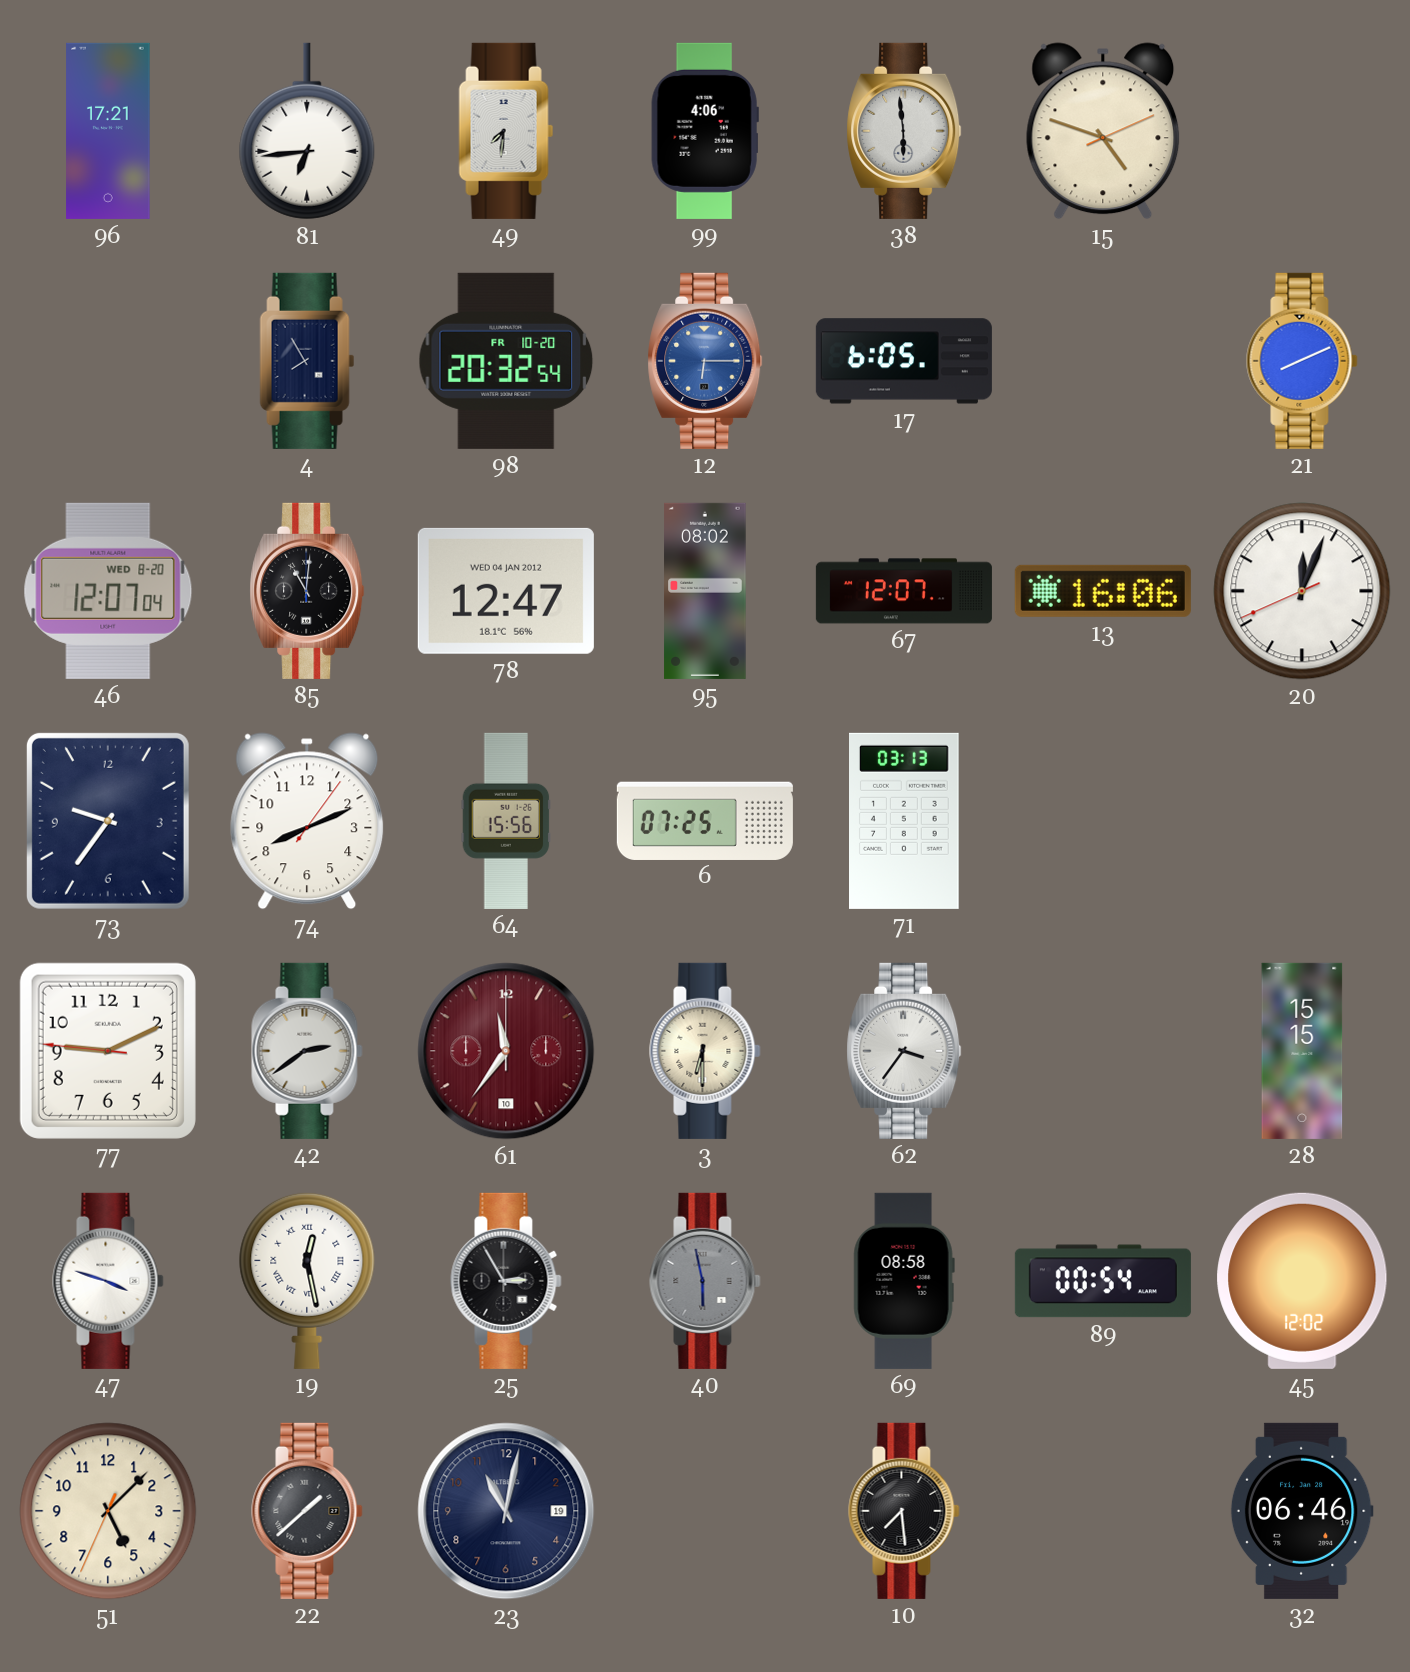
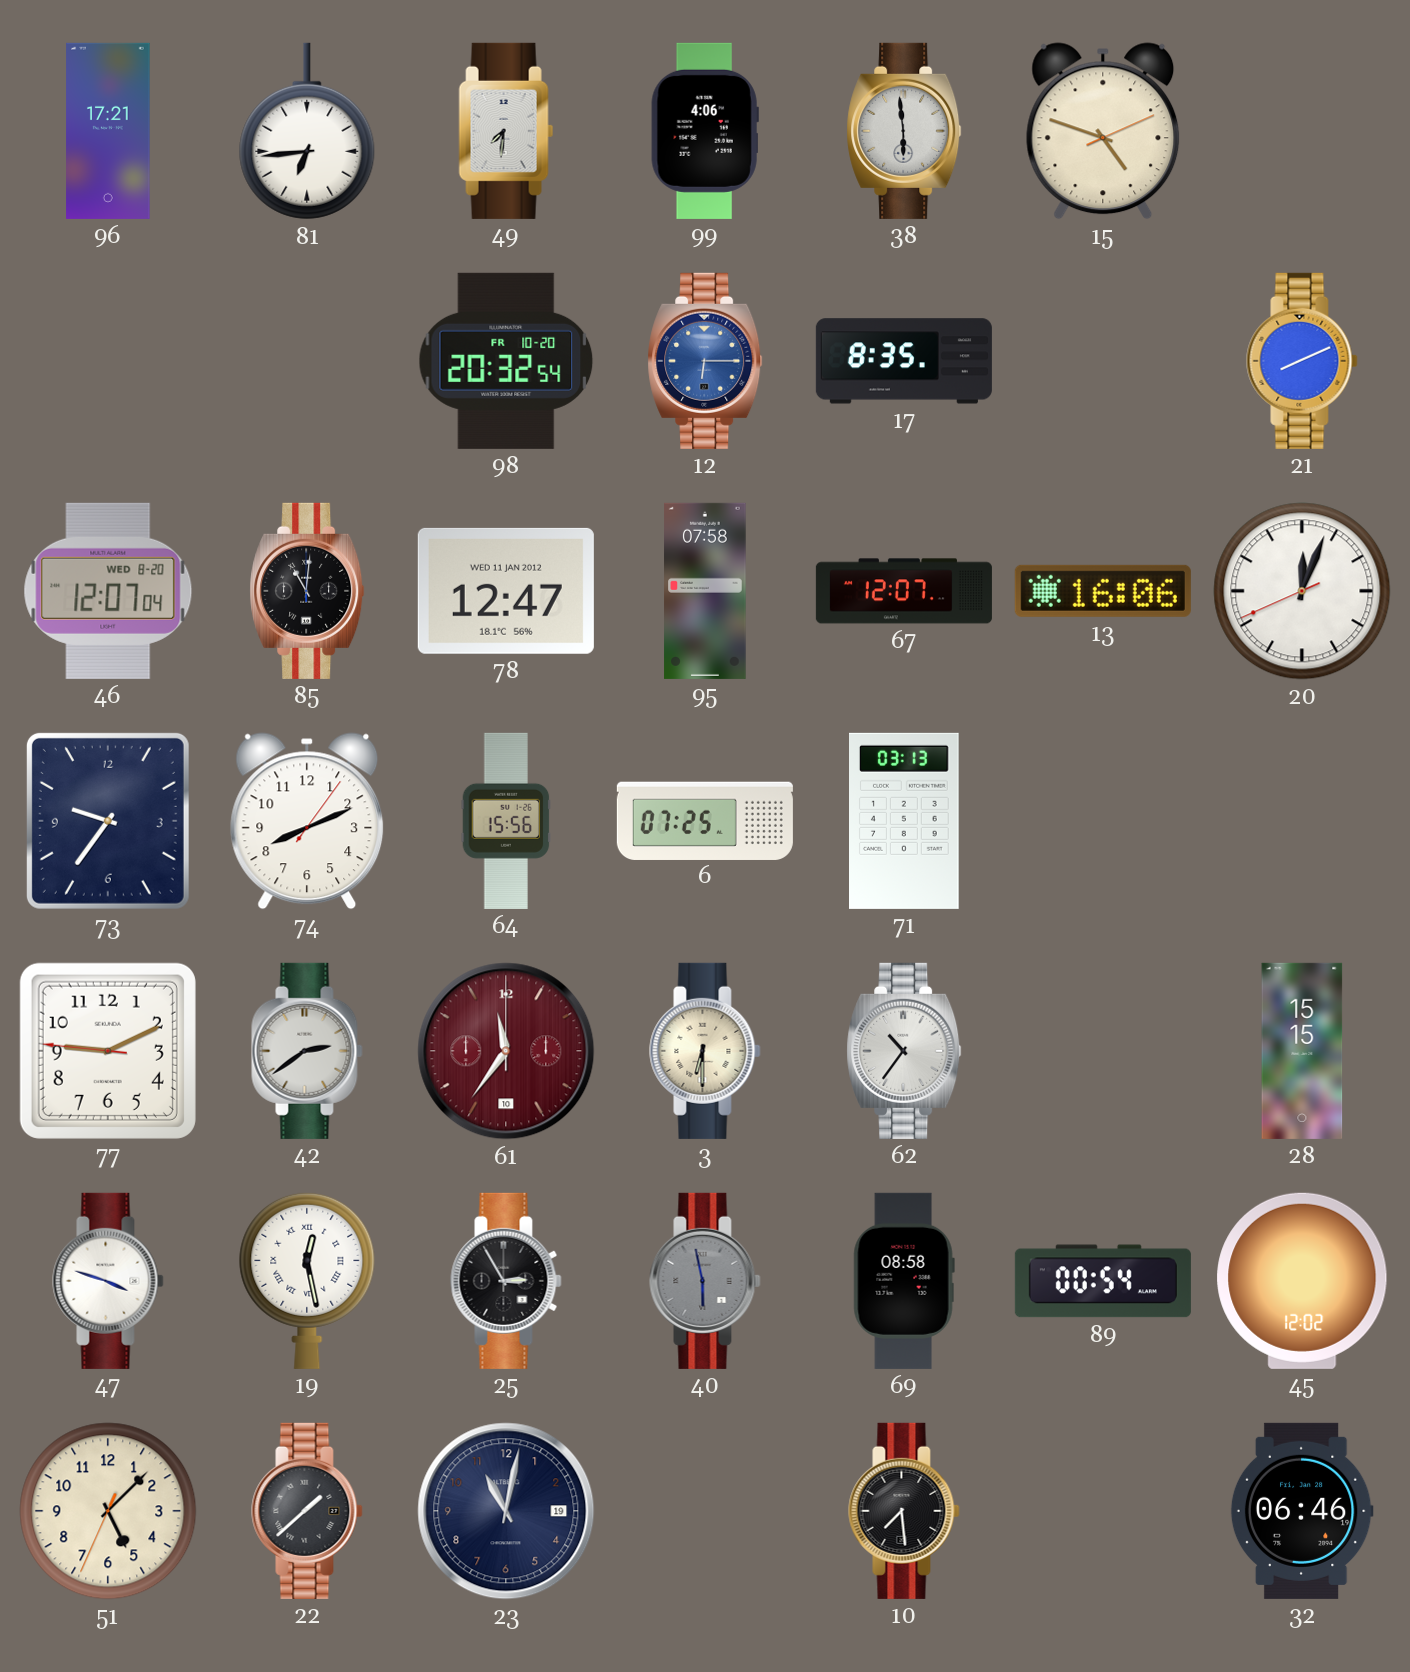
4: 7:55 -> none
17: 6:05 -> 8:35
78 date: WED 04 JAN 2012 -> WED 11 JAN 2012
95: 08:02 -> 07:58
62: 3:36 -> 10:36
